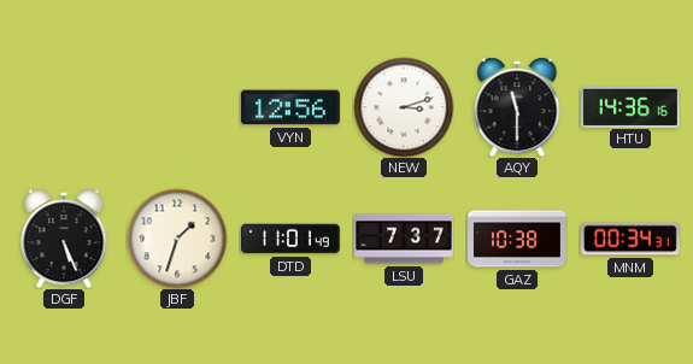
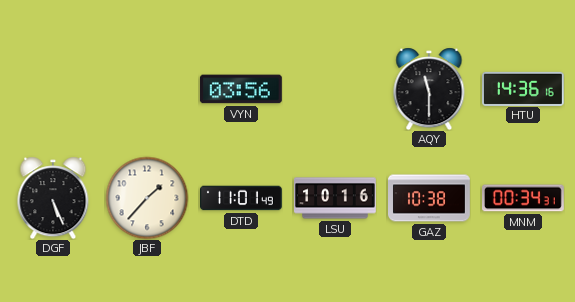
VYN: 12:56 -> 03:56
NEW: 3:12 -> none
JBF: 1:33 -> 1:37
LSU: 7:37 -> 10:16
